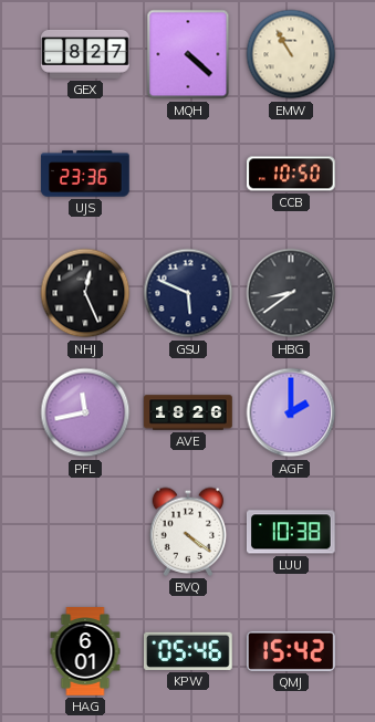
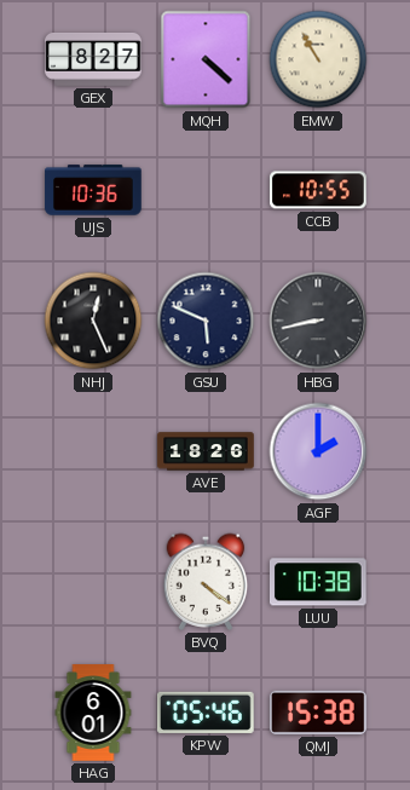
UJS: 23:36 -> 10:36
CCB: 10:50 -> 10:55
HBG: 8:39 -> 8:43
PFL: 11:43 -> none
QMJ: 15:42 -> 15:38
